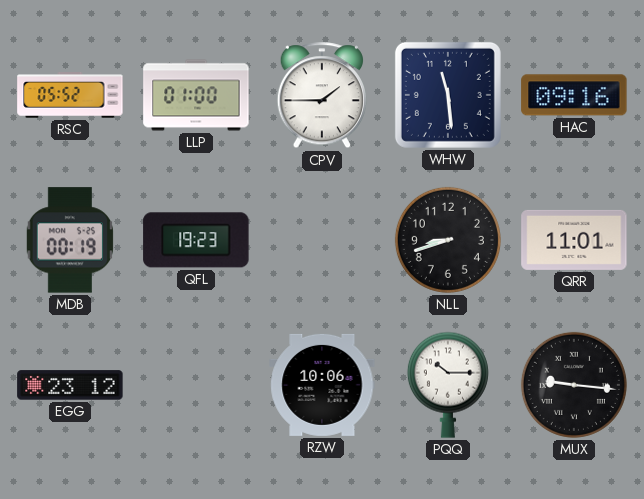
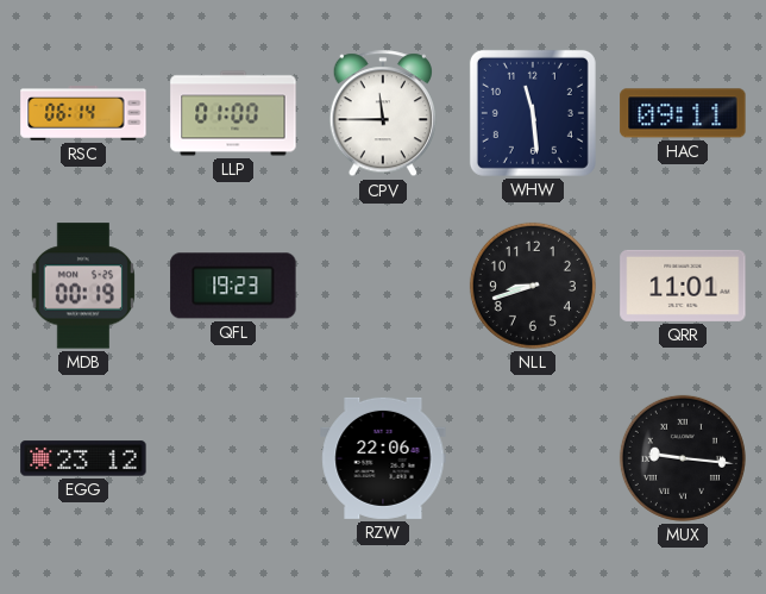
RSC: 05:52 -> 06:14
CPV: 1:45 -> 11:45
HAC: 09:16 -> 09:11
RZW: 10:06 -> 22:06
PQQ: 10:15 -> none
